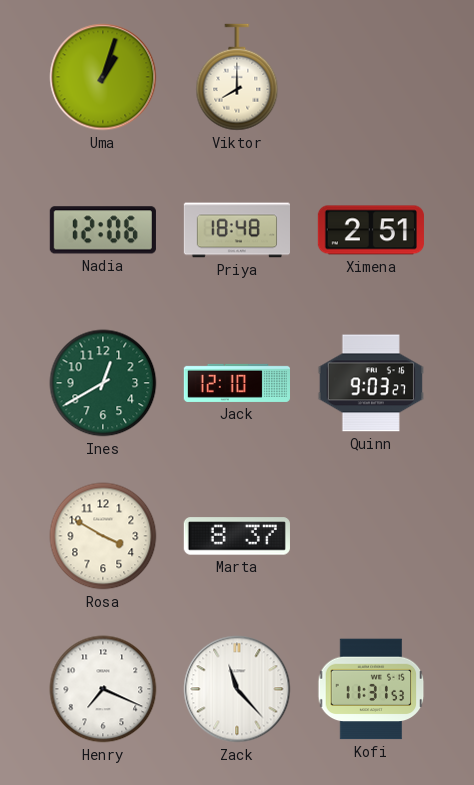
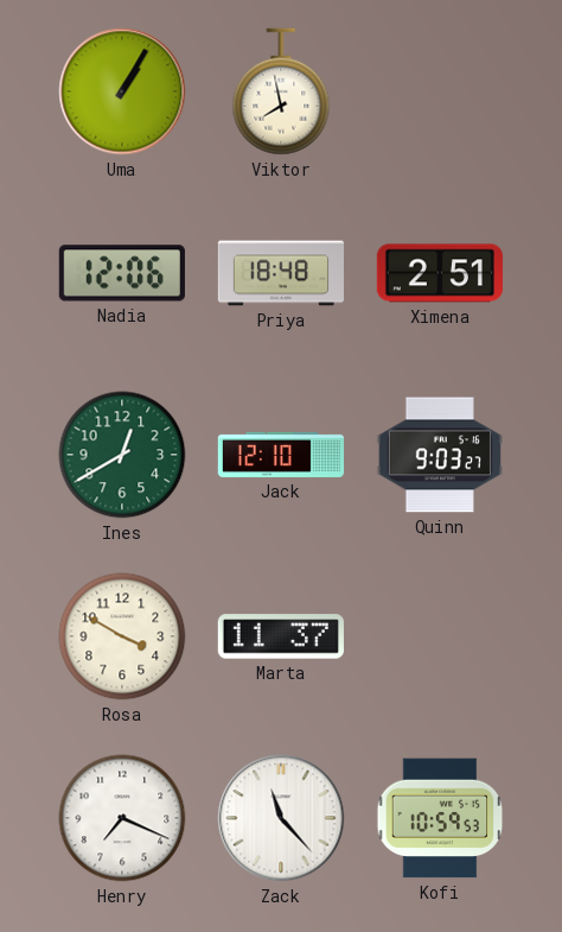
Uma: 1:03 -> 1:05
Viktor: 8:00 -> 7:58
Marta: 8:37 -> 11:37
Kofi: 11:31 -> 10:59
